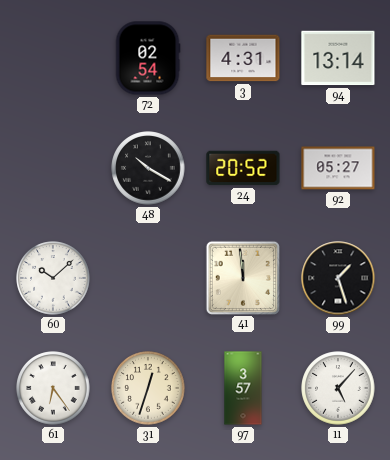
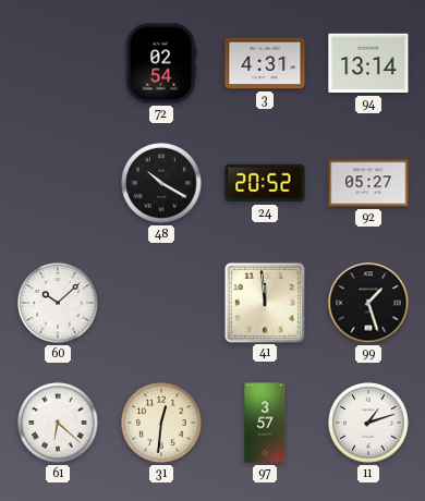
61: 6:24 -> 6:22
31: 12:33 -> 12:31
11: 5:07 -> 1:12
